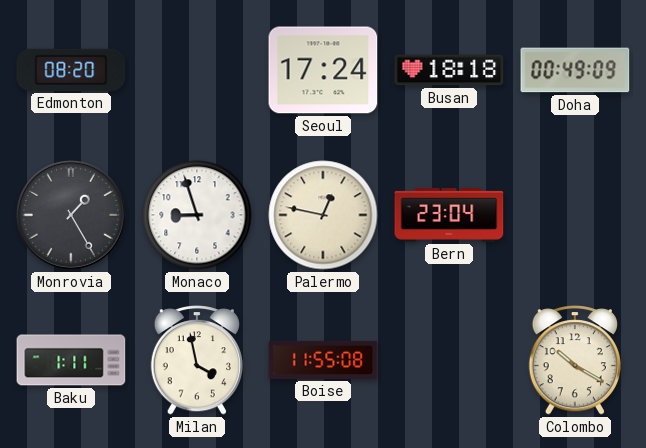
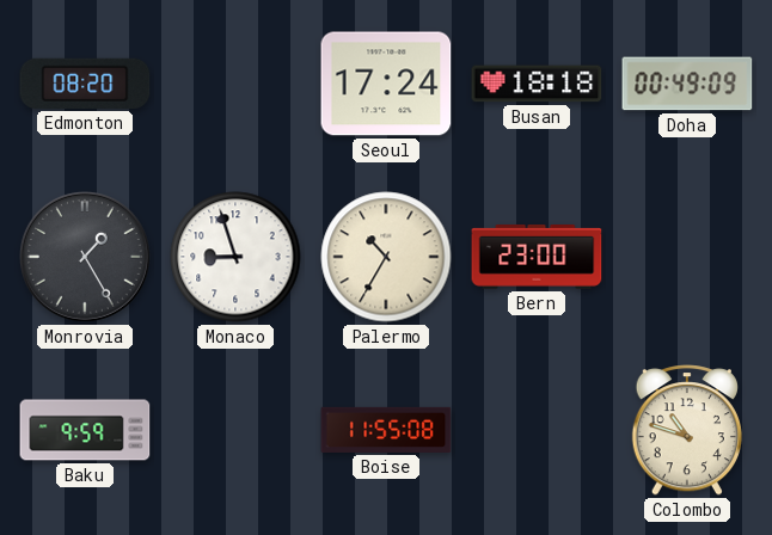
Palermo: 12:47 -> 10:35
Bern: 23:04 -> 23:00
Baku: 1:11 -> 9:59
Milan: 3:58 -> none
Colombo: 10:20 -> 10:48
